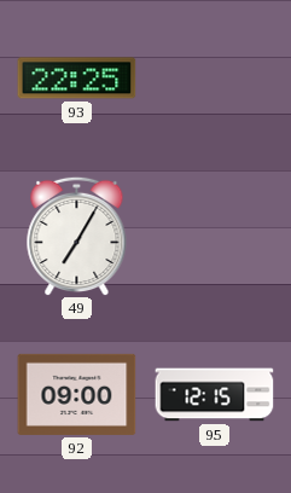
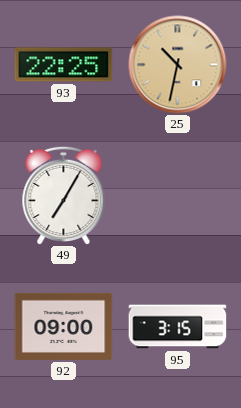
25: none -> 10:32
95: 12:15 -> 3:15
